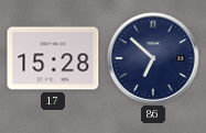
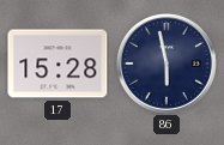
86: 6:52 -> 5:58
